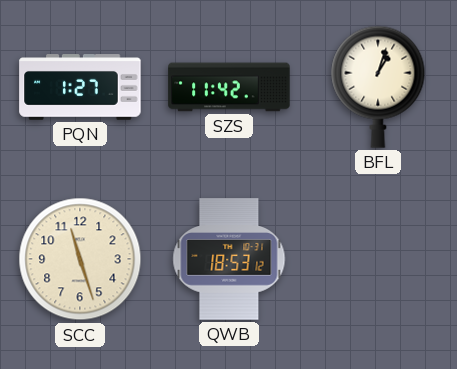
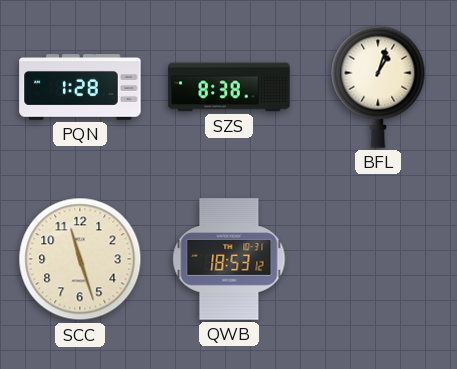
PQN: 1:27 -> 1:28
SZS: 11:42 -> 8:38
